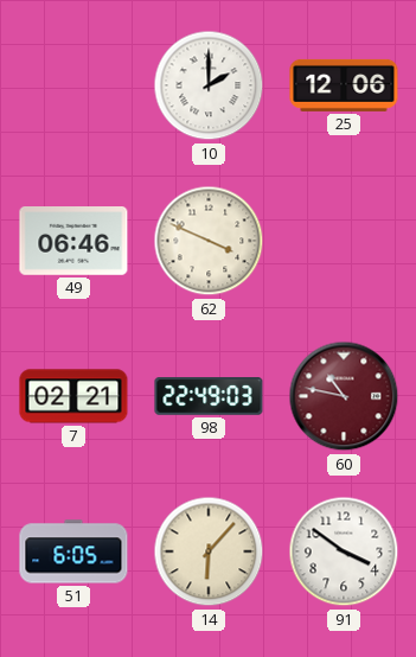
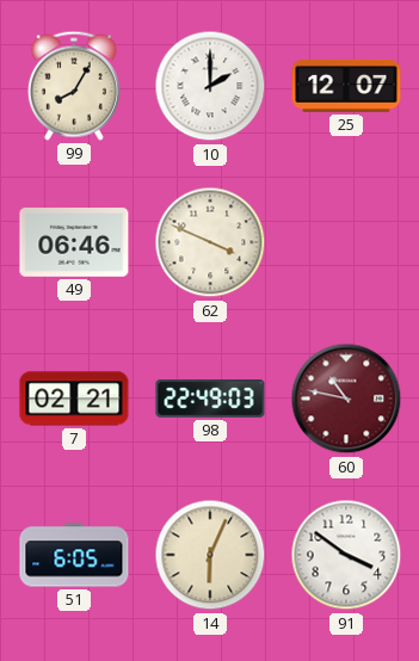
99: none -> 8:05
25: 12:06 -> 12:07
14: 6:07 -> 6:04
